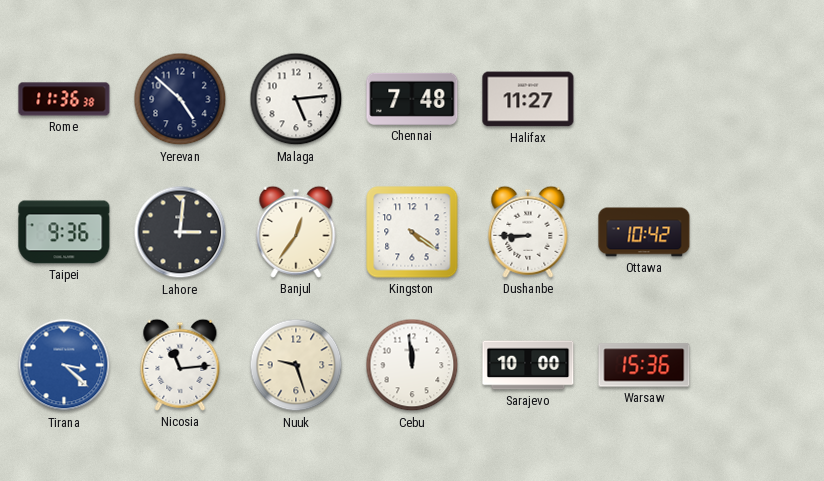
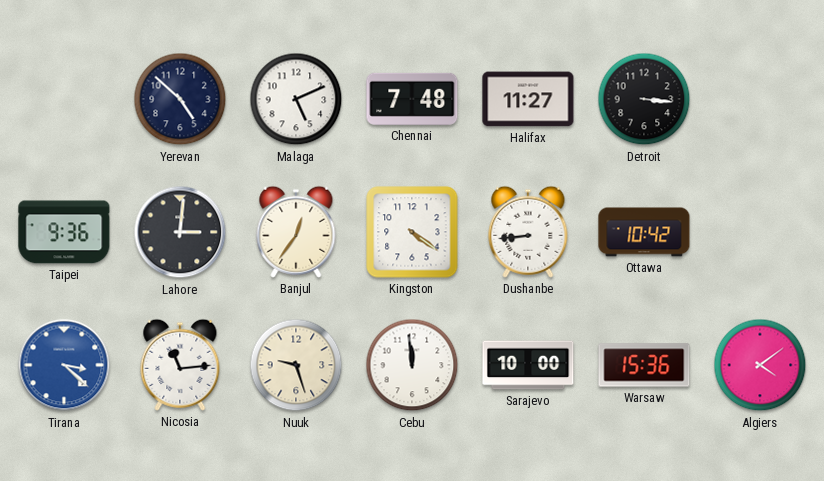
Rome: 11:36 -> none
Malaga: 5:14 -> 5:11
Detroit: none -> 3:16
Dushanbe: 8:45 -> 8:44
Algiers: none -> 4:09
